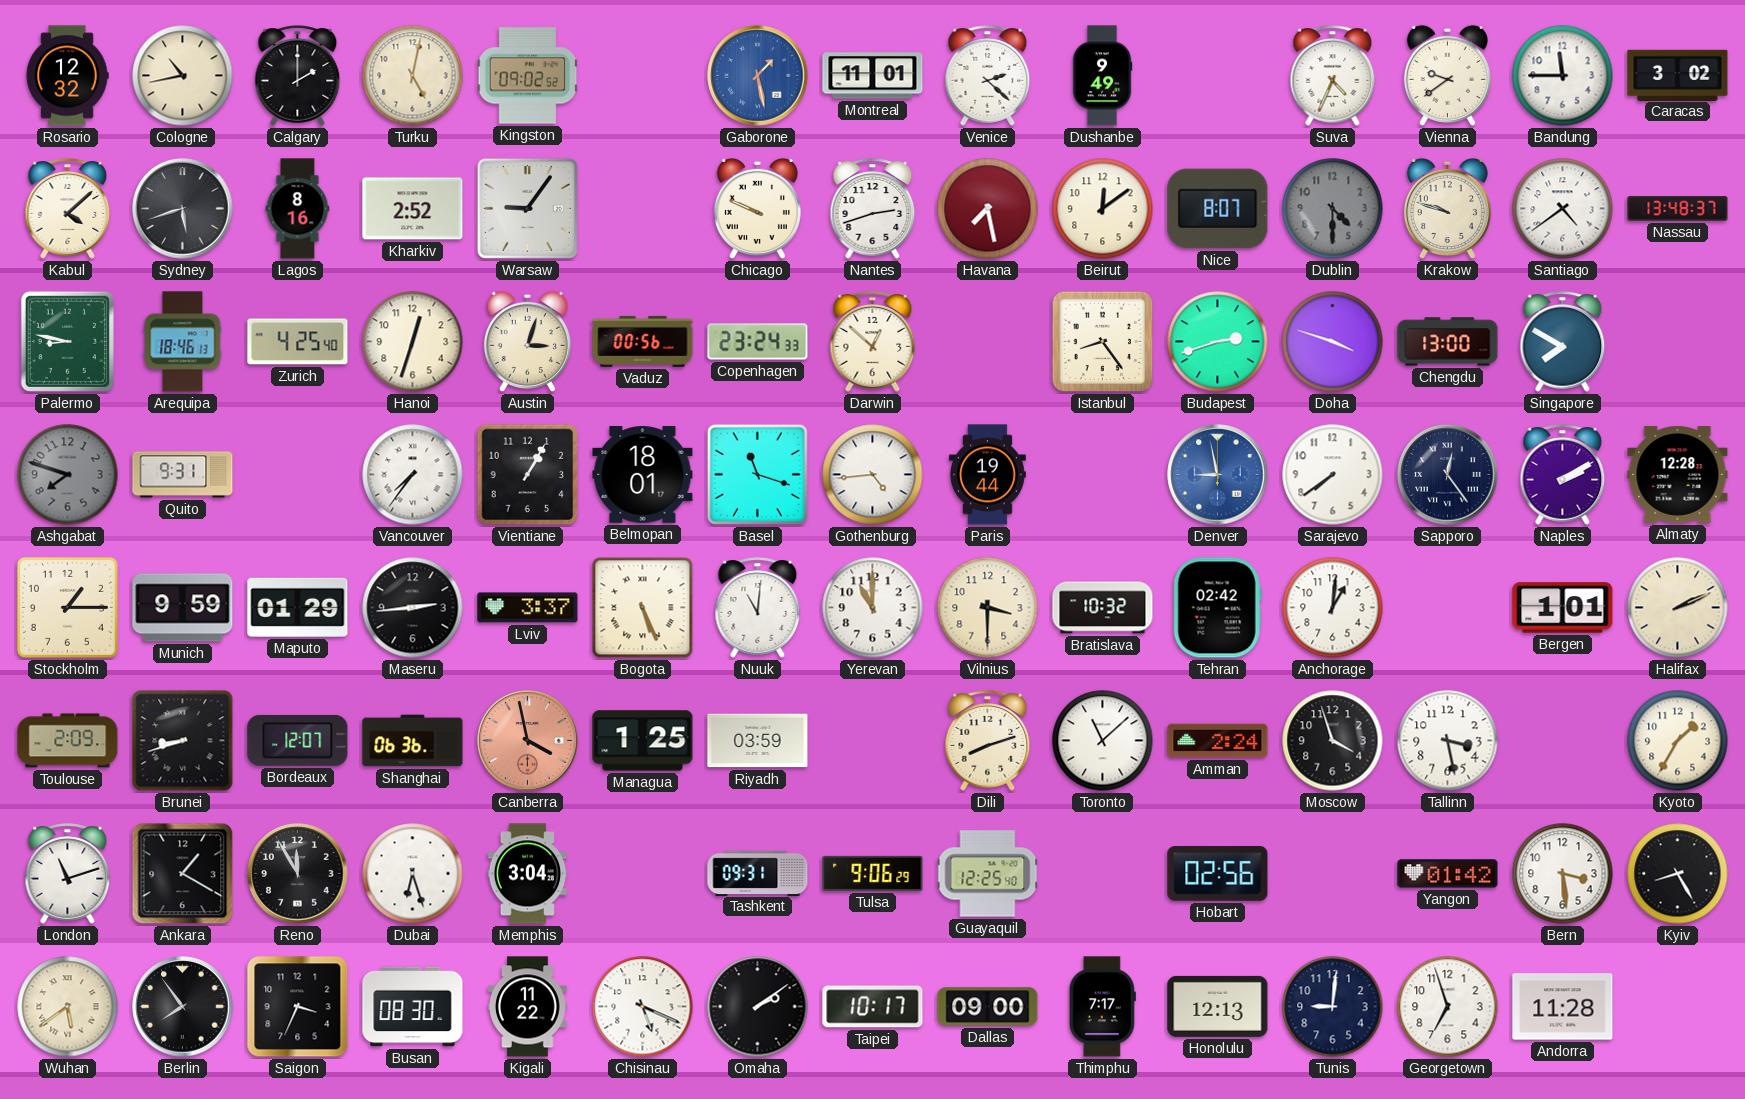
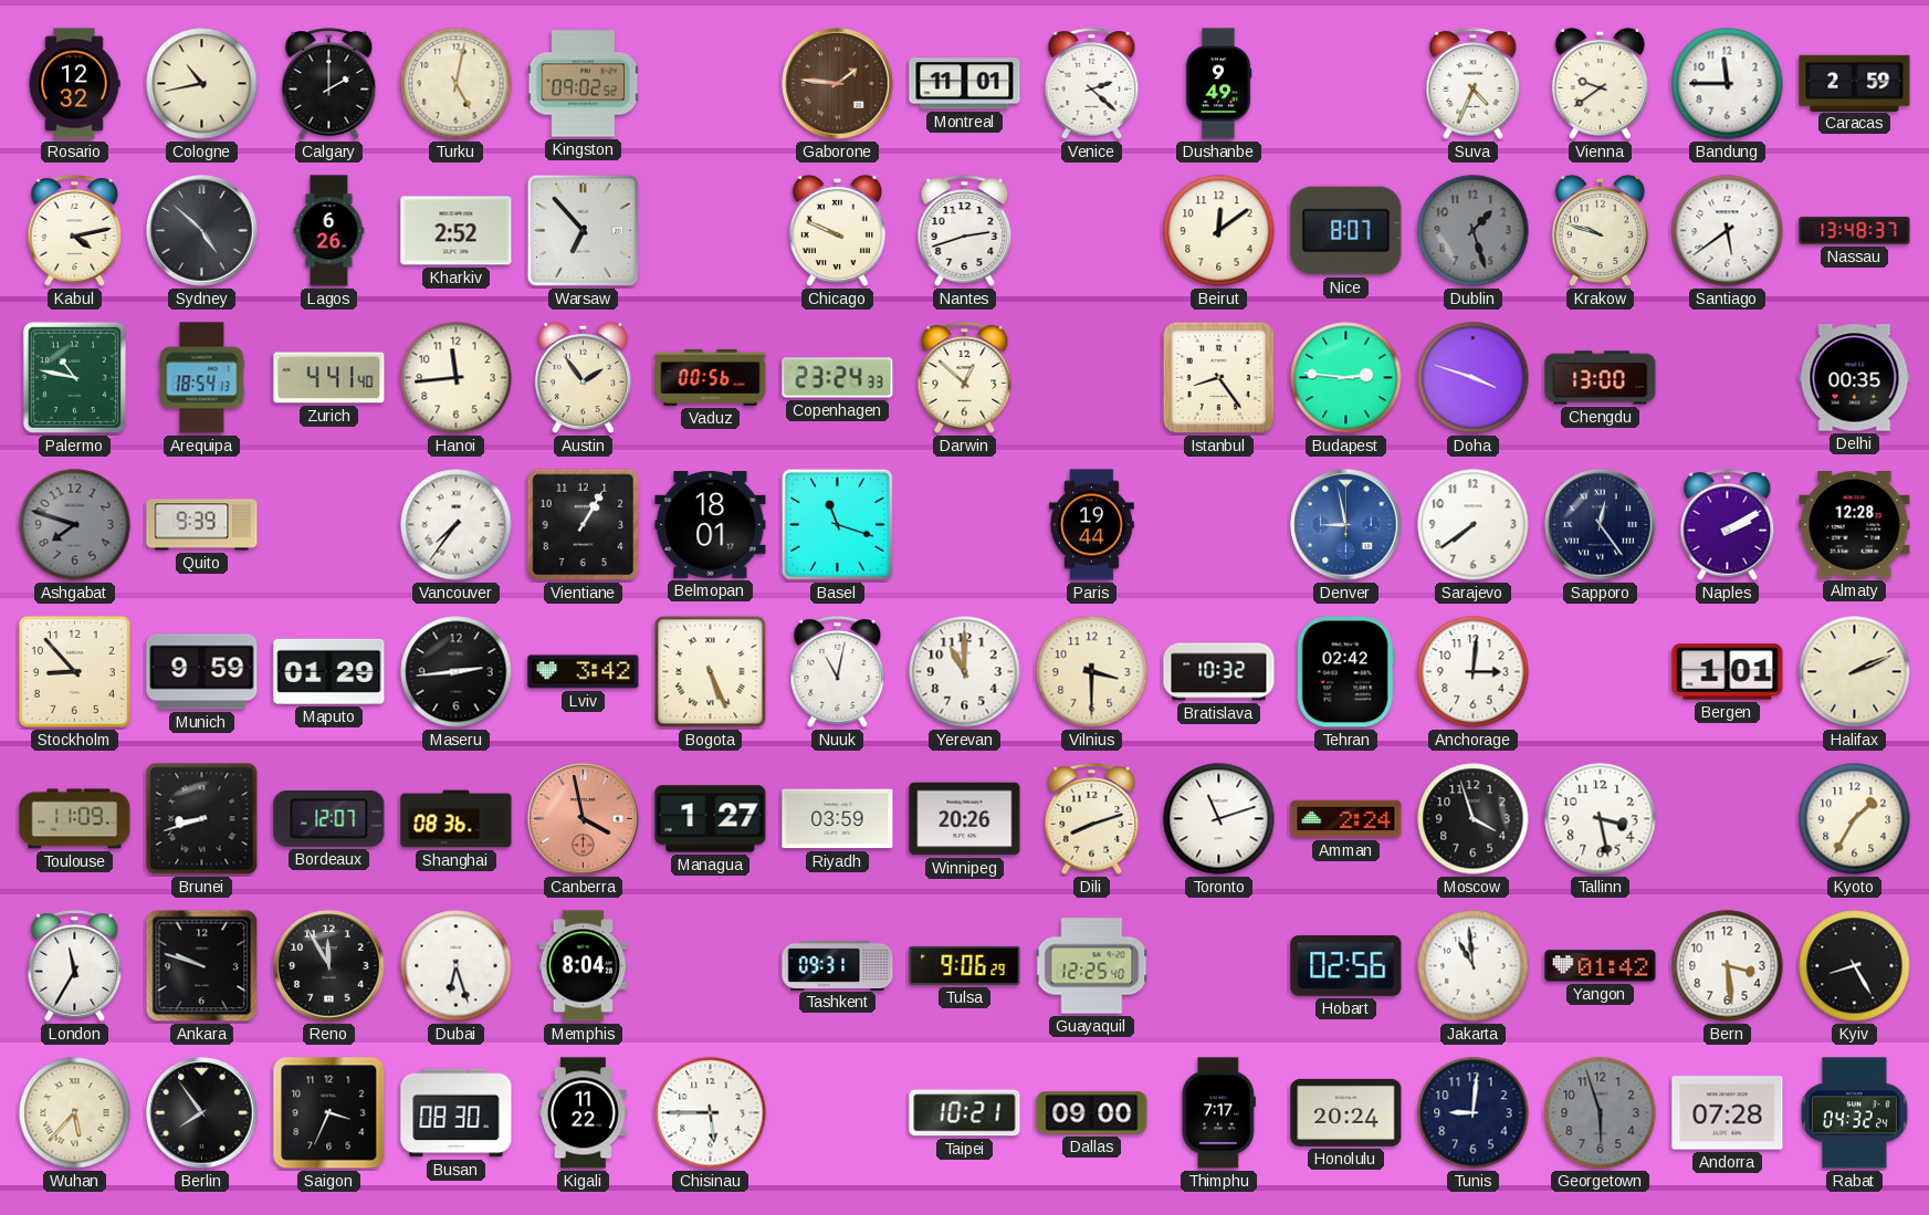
Gaborone: 1:28 -> 1:46
Gaborone dial: blue -> brown
Caracas: 3:02 -> 2:59
Kabul: 4:08 -> 4:13
Sydney: 5:42 -> 4:52
Lagos: 8:16 -> 6:26
Warsaw: 9:06 -> 6:53
Havana: 7:28 -> none
Dublin: 4:30 -> 1:27
Santiago: 4:39 -> 5:39
Palermo: 8:47 -> 10:47
Arequipa: 18:46 -> 18:54
Zurich: 4:25 -> 4:41
Hanoi: 12:33 -> 11:44
Austin: 3:03 -> 1:54
Budapest: 2:42 -> 2:46
Singapore: 7:50 -> none
Delhi: none -> 00:35
Quito: 9:31 -> 9:39
Gothenburg: 4:44 -> none
Stockholm: 1:15 -> 8:53
Lviv: 3:37 -> 3:42
Nuuk: 11:01 -> 11:02
Anchorage: 1:01 -> 3:01
Toulouse: 2:09 -> 11:09
Shanghai: 06:36 -> 08:36
Managua: 1:25 -> 1:27
Winnipeg: none -> 20:26
Toronto: 11:08 -> 11:12
London: 11:12 -> 11:35
Ankara: 1:20 -> 9:48
Memphis: 3:04 -> 8:04
Jakarta: none -> 10:59
Wuhan: 5:39 -> 5:37
Chisinau: 5:19 -> 5:45
Omaha: 2:09 -> none
Taipei: 10:17 -> 10:21
Honolulu: 12:13 -> 20:24
Georgetown: 6:57 -> 5:57
Georgetown dial: white -> grey
Andorra: 11:28 -> 07:28
Rabat: none -> 04:32
